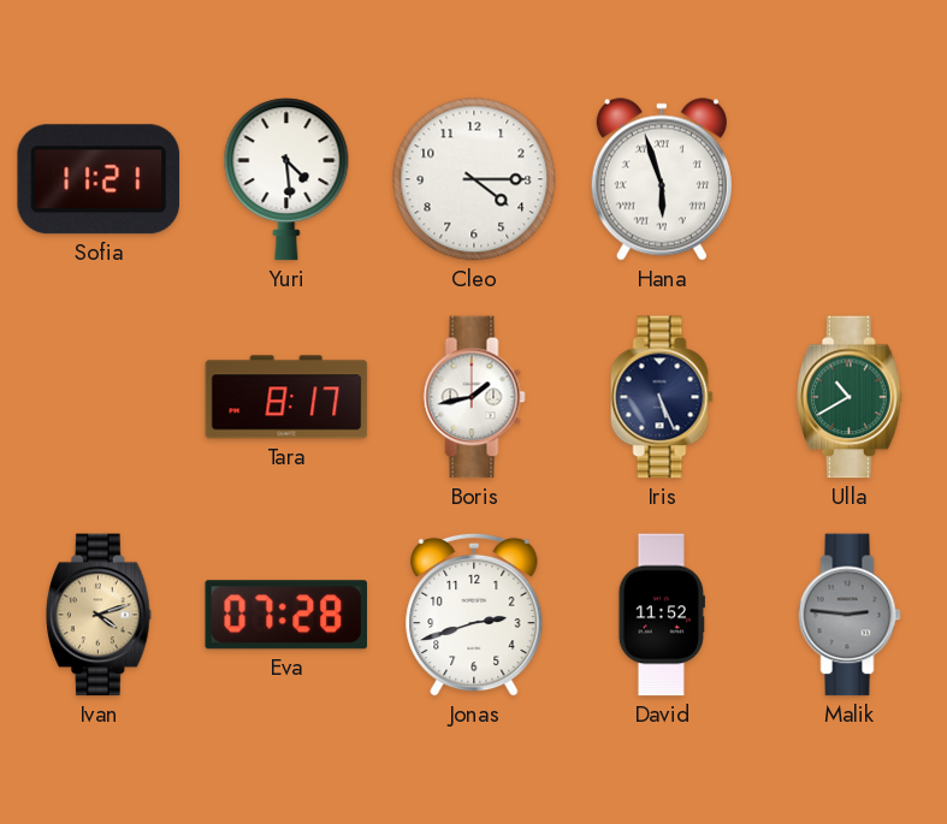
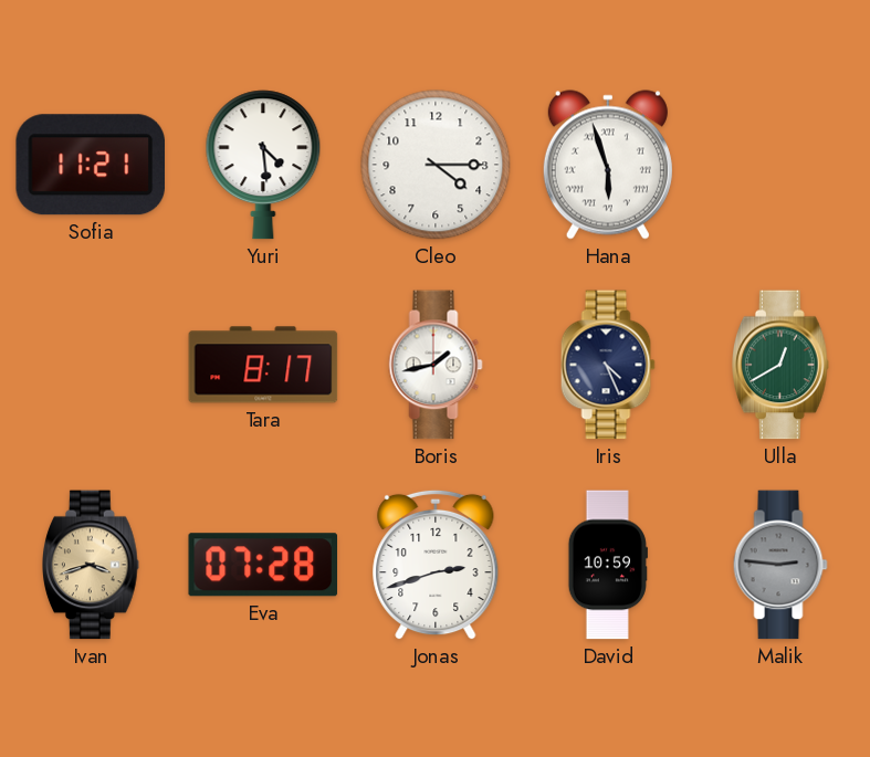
Iris: 5:26 -> 4:26
Ulla: 10:40 -> 12:40
Ivan: 4:12 -> 3:42
David: 11:52 -> 10:59
